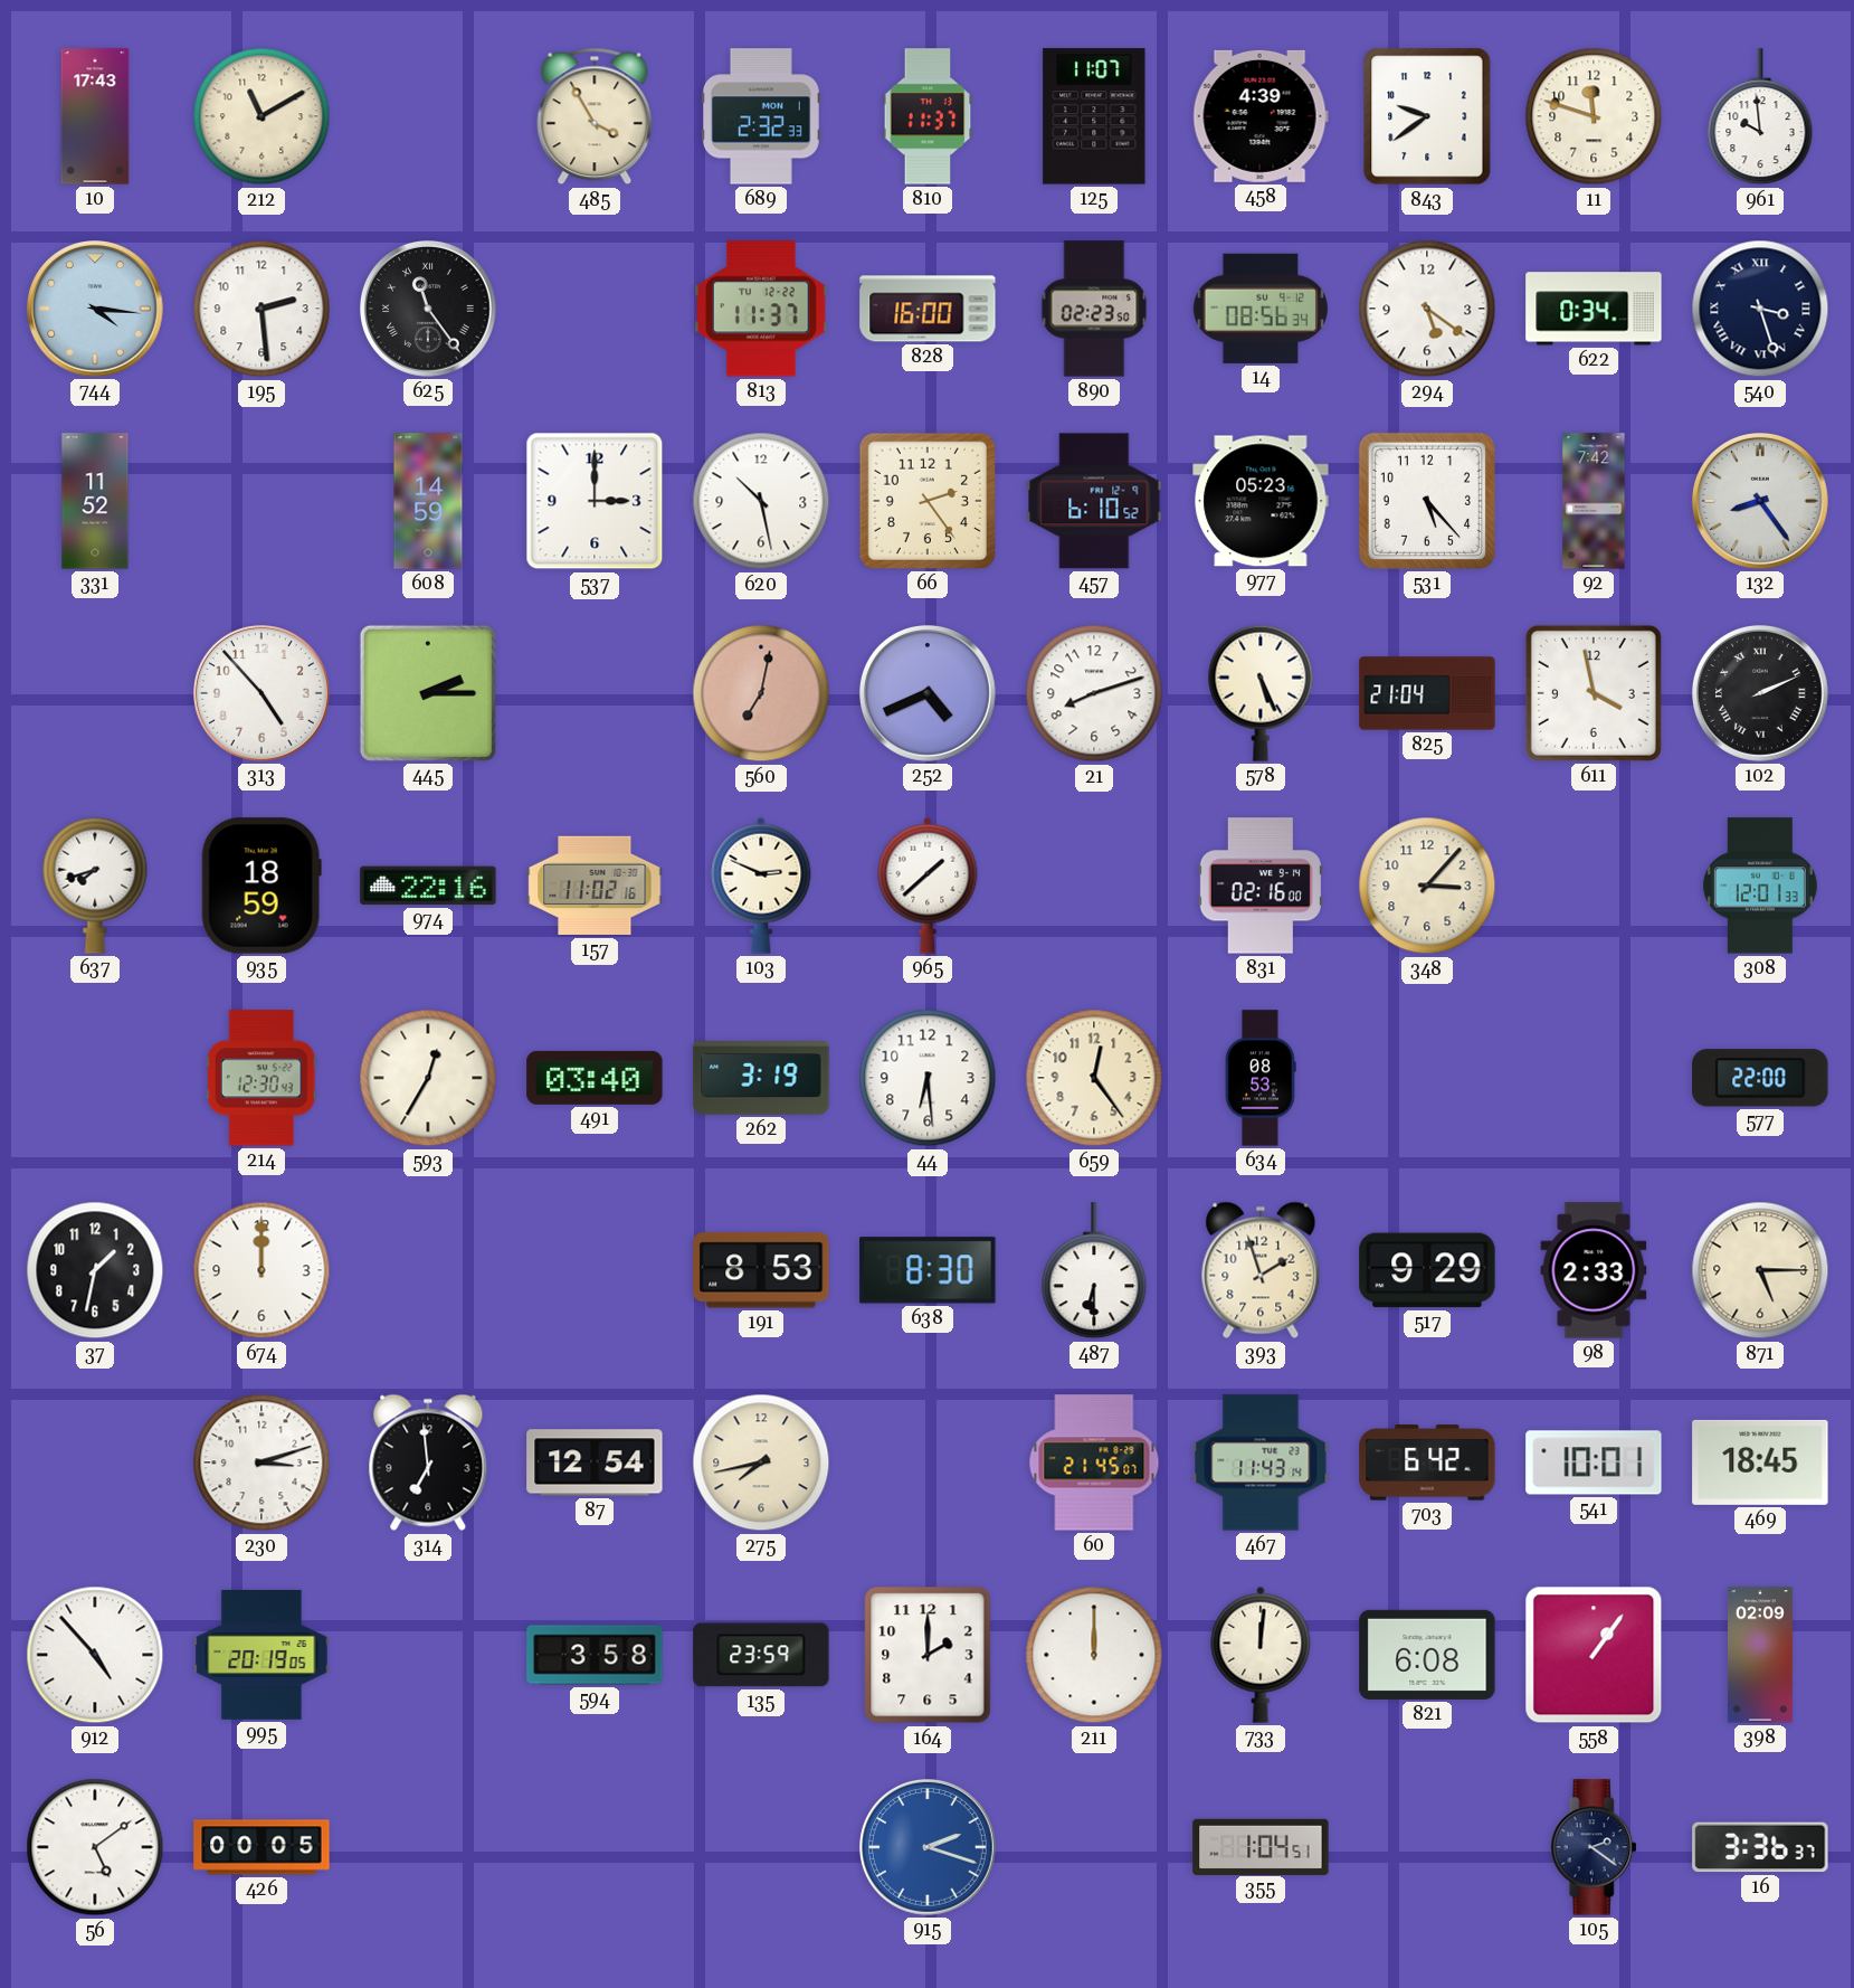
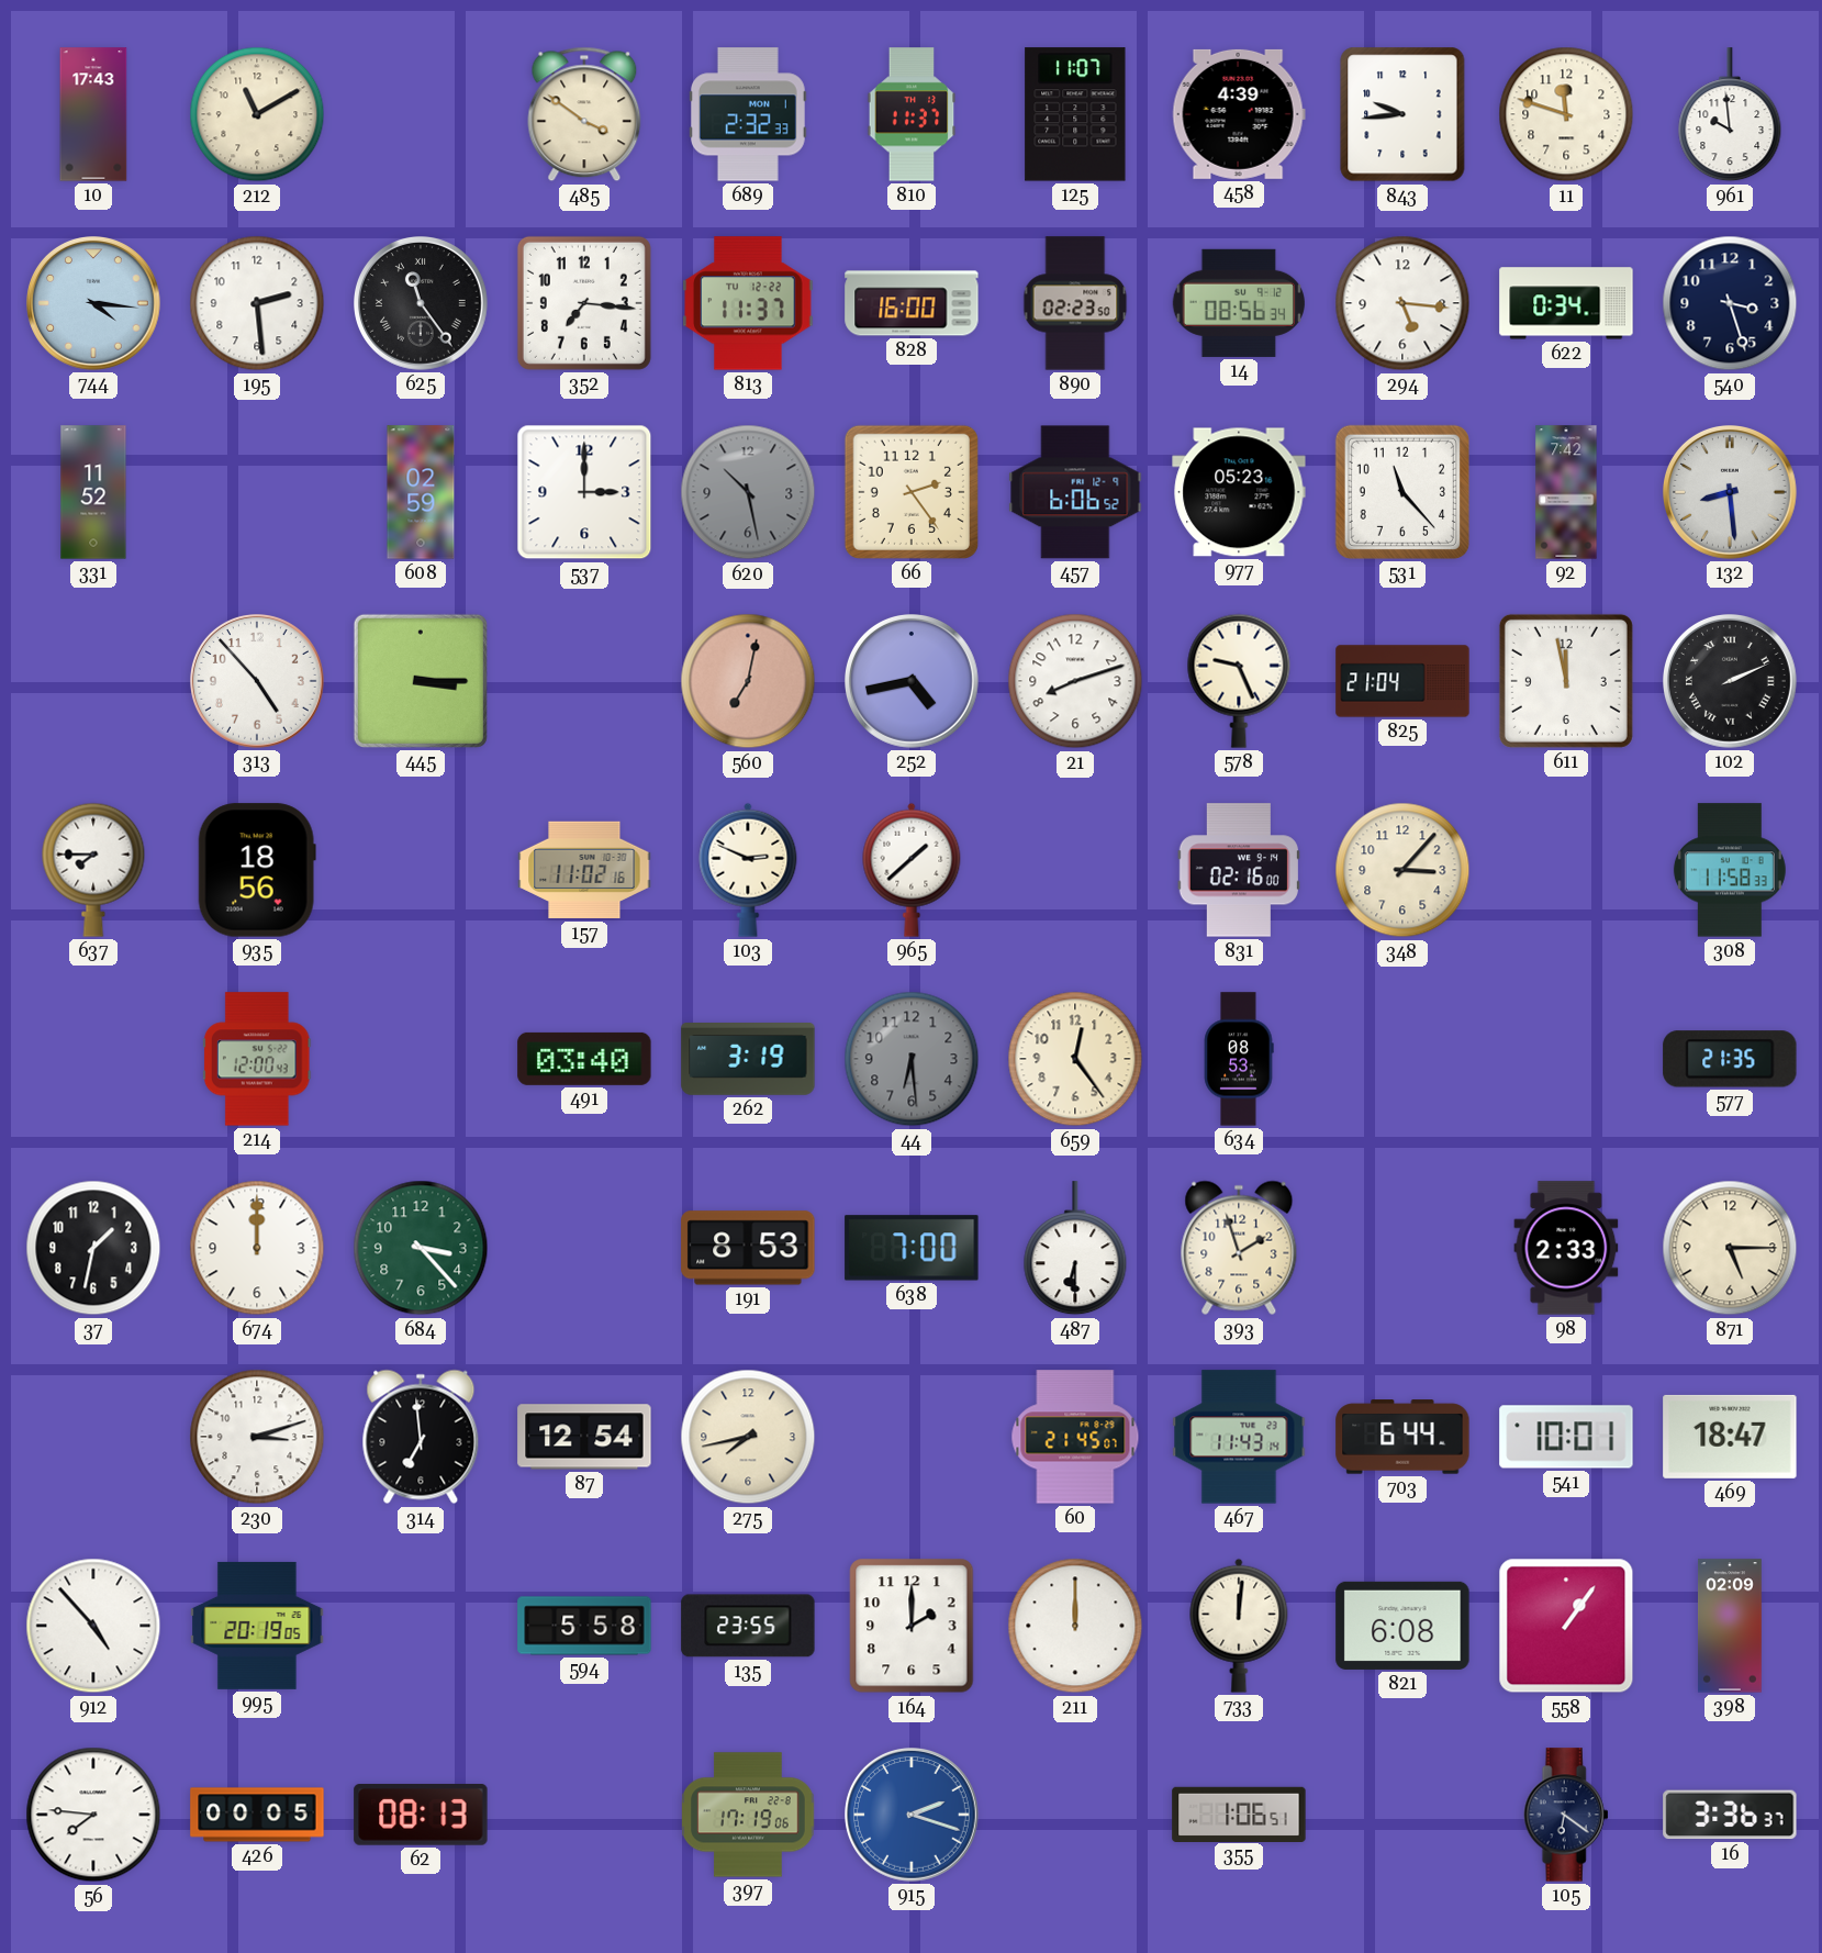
485: 3:55 -> 3:51
843: 9:39 -> 9:44
352: none -> 7:16
294: 5:21 -> 5:16
540 numerals: Roman -> Arabic
608: 14:59 -> 02:59
620 dial: white -> grey
457: 6:10 -> 6:06
531: 5:23 -> 11:23
132: 8:24 -> 8:29
445: 2:15 -> 3:15
252: 4:41 -> 4:43
578: 5:26 -> 9:26
611: 3:58 -> 11:58
637: 7:42 -> 7:45
935: 18:59 -> 18:56
974: 22:16 -> none
308: 12:01 -> 11:58
214: 12:30 -> 12:00
593: 12:35 -> none
44 dial: white -> grey
577: 22:00 -> 21:35
684: none -> 3:23
638: 8:30 -> 7:00
517: 9:29 -> none
703: 6:42 -> 6:44
469: 18:45 -> 18:47
594: 3:58 -> 5:58
135: 23:59 -> 23:55
56: 5:09 -> 7:46
62: none -> 08:13
397: none -> 17:19
355: 1:04 -> 1:06
105: 2:21 -> 6:21
